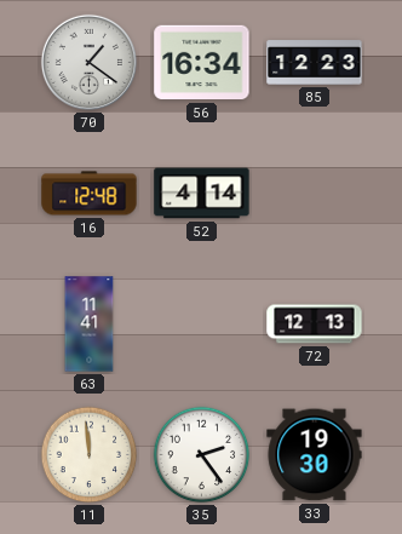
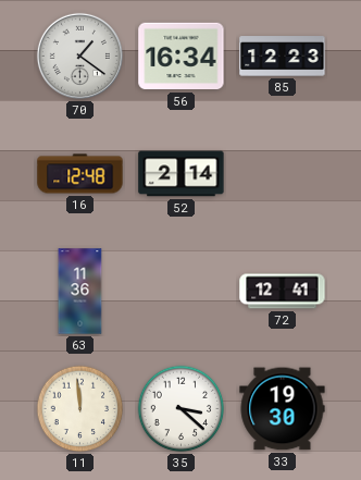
52: 4:14 -> 2:14
63: 11:41 -> 11:36
72: 12:13 -> 12:41
35: 2:24 -> 3:22
